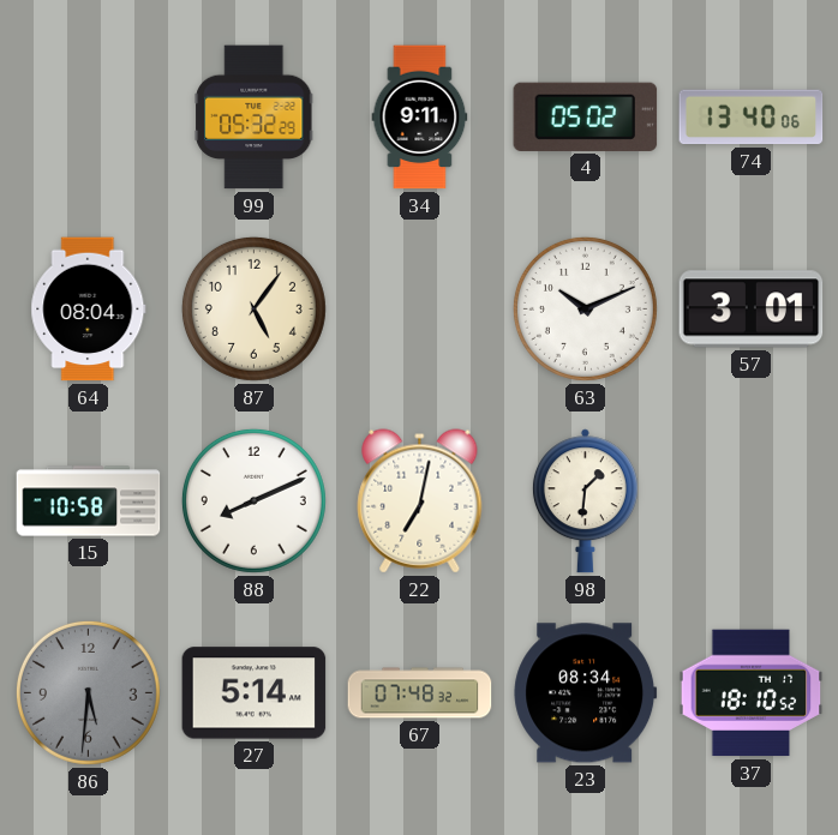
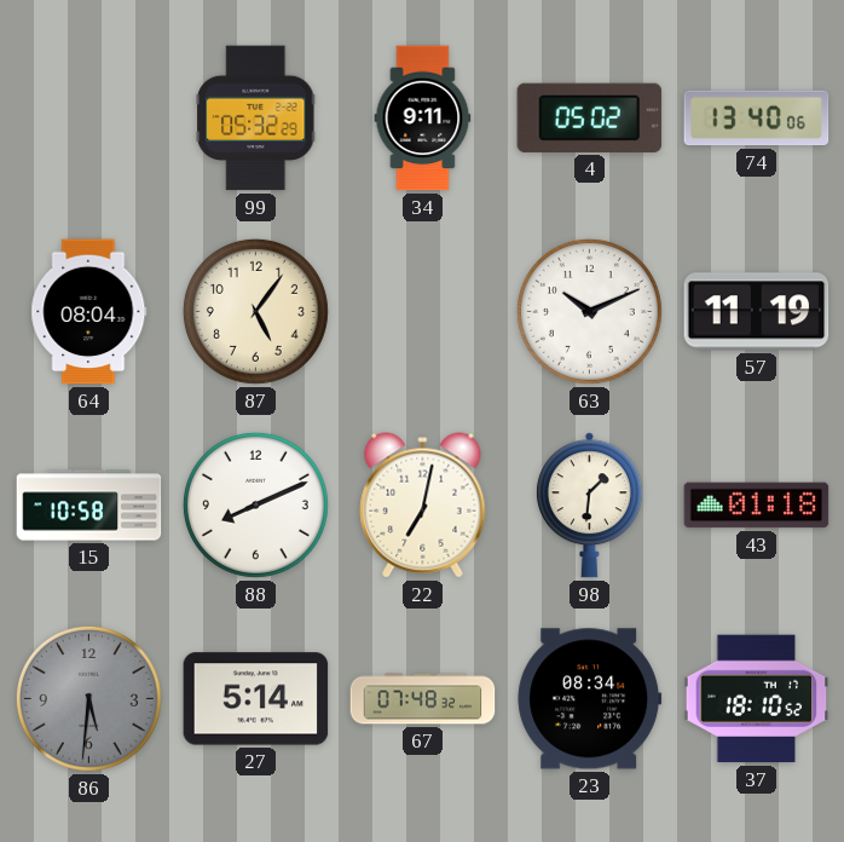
57: 3:01 -> 11:19
43: none -> 01:18
